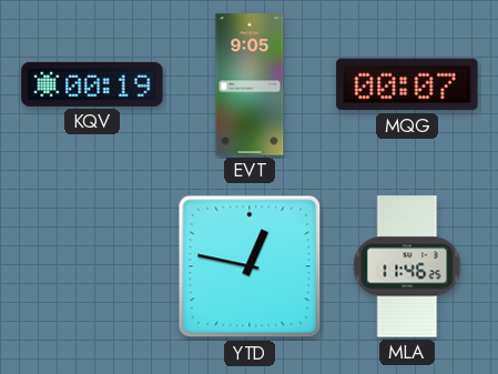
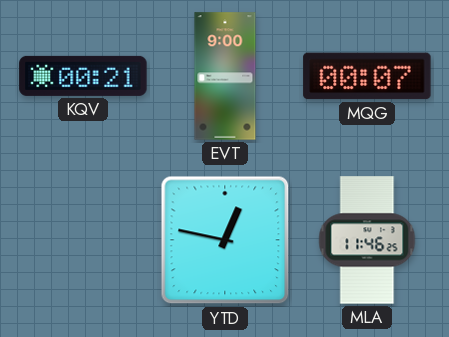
KQV: 00:19 -> 00:21
EVT: 9:05 -> 9:00
